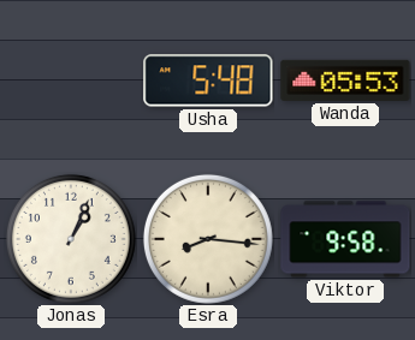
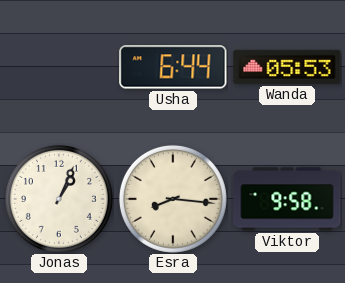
Usha: 5:48 -> 6:44
